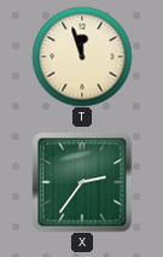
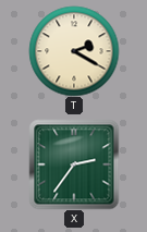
T: 11:57 -> 2:20
